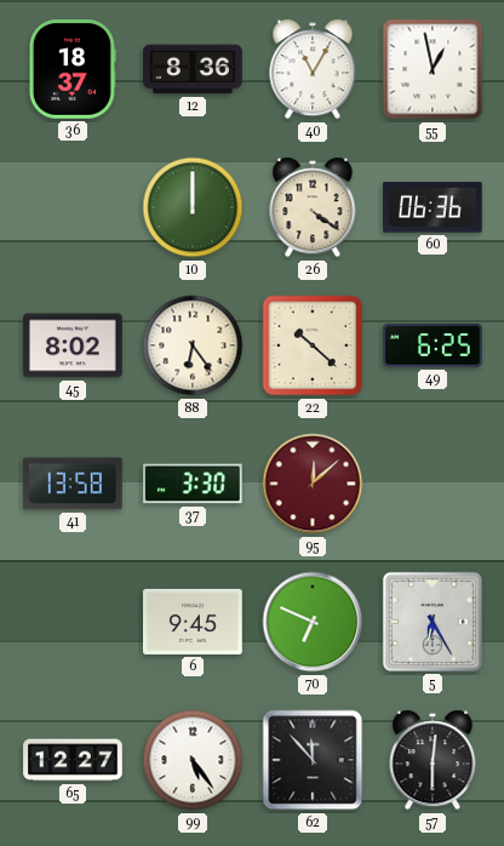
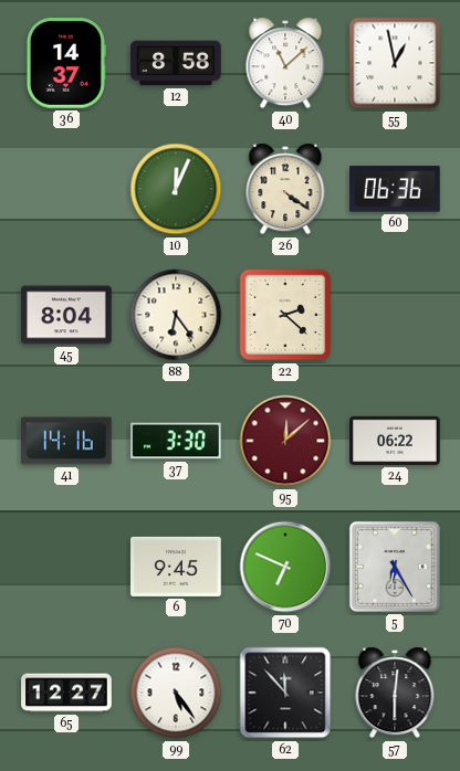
36: 18:37 -> 14:37
12: 8:36 -> 8:58
40: 11:05 -> 11:08
10: 12:00 -> 12:04
45: 8:02 -> 8:04
22: 10:22 -> 2:22
49: 6:25 -> none
41: 13:58 -> 14:16
24: none -> 06:22
